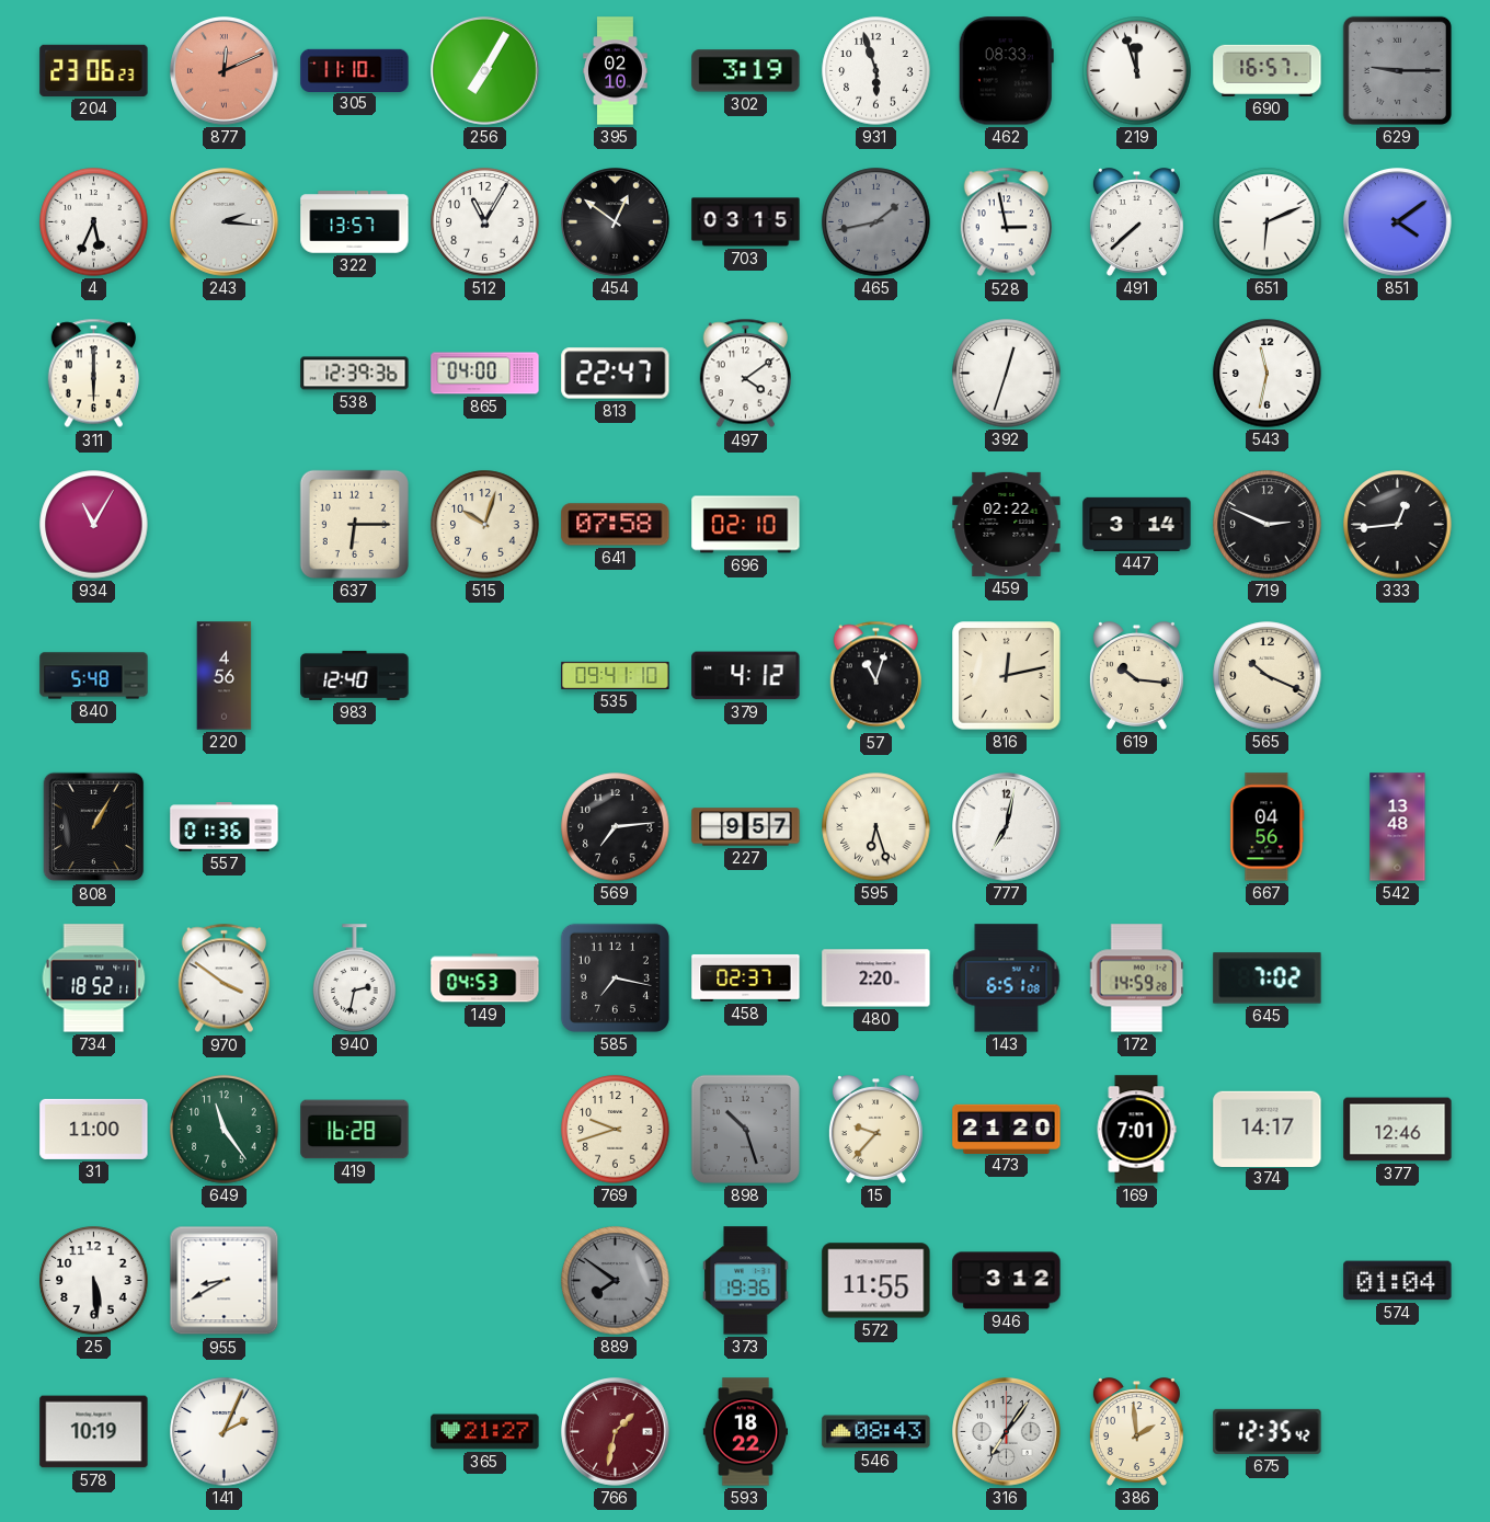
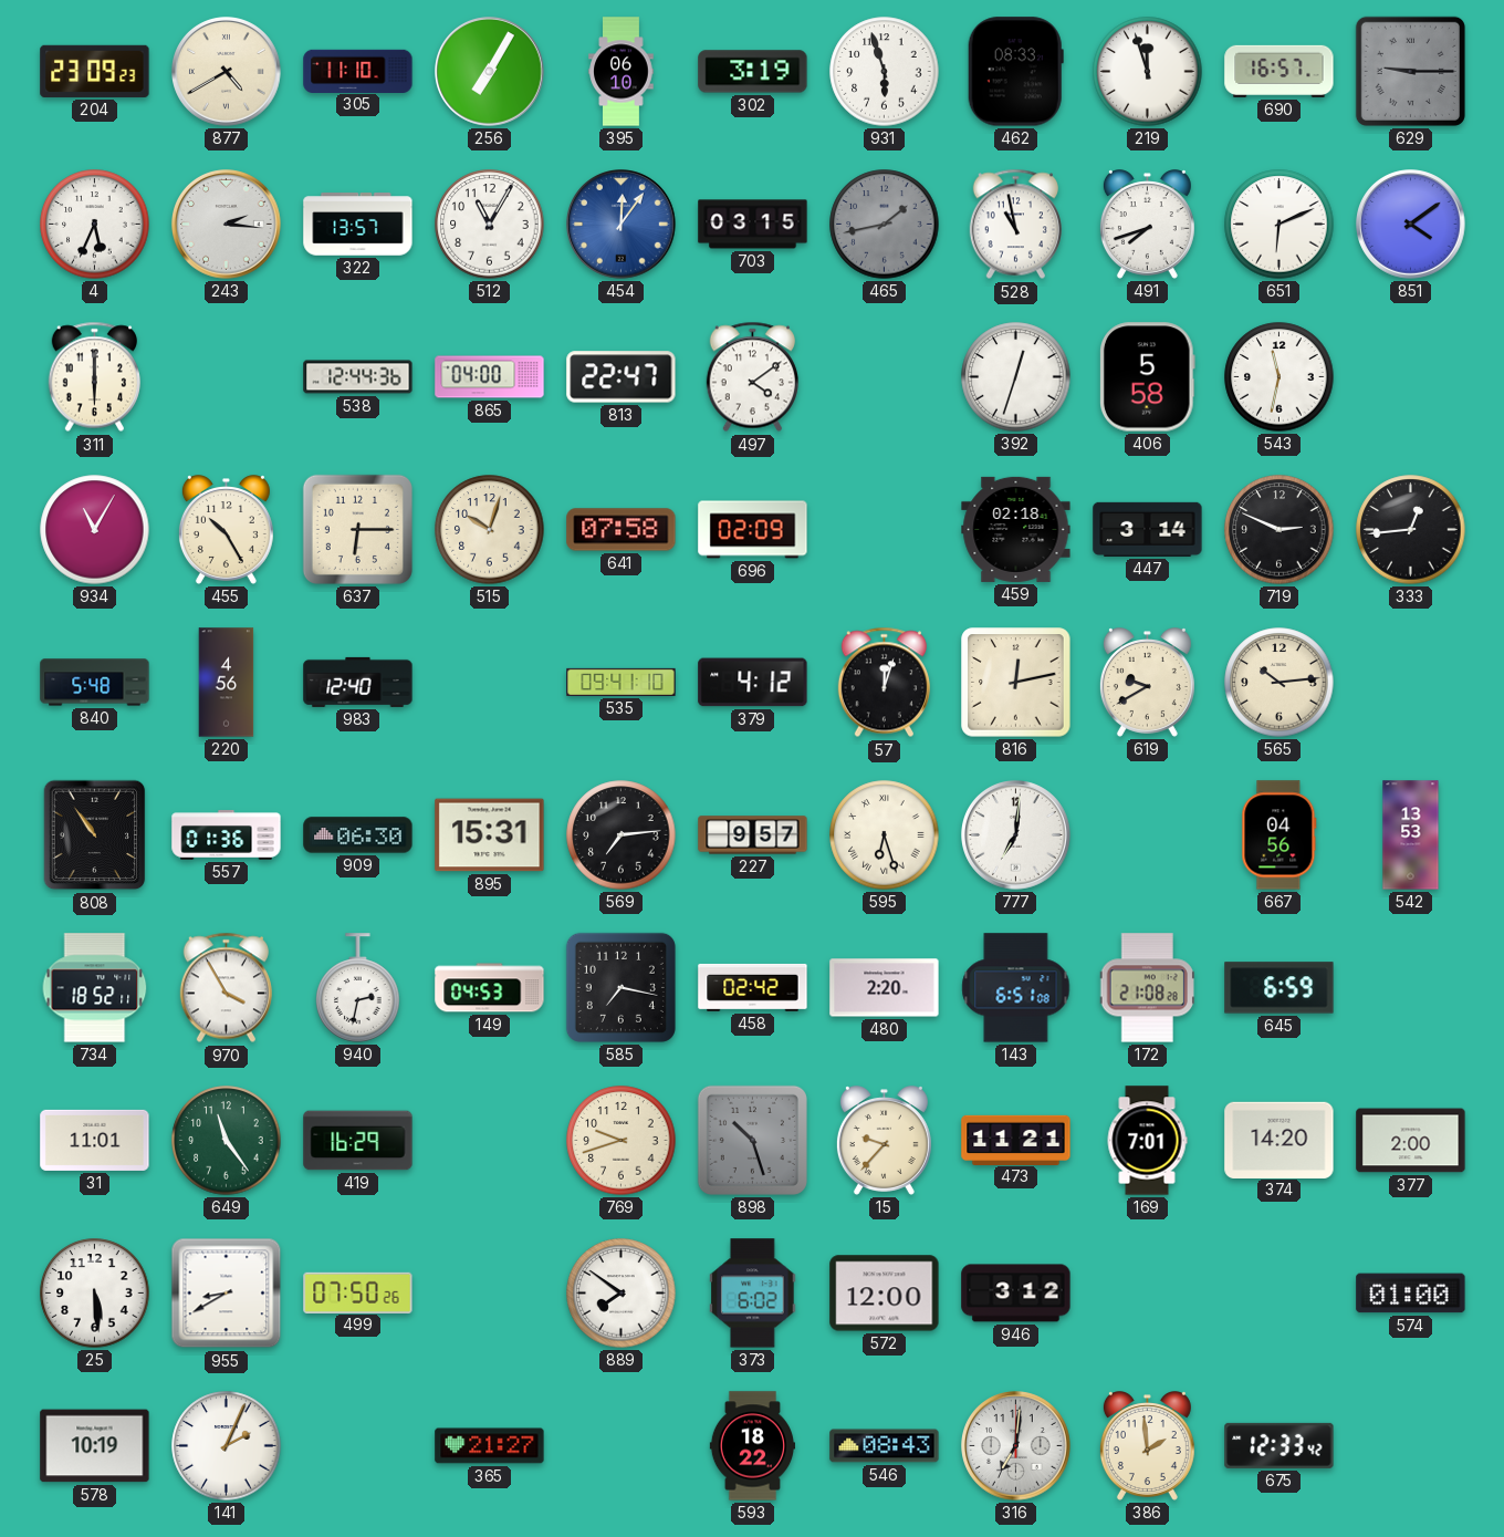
204: 23:06 -> 23:09
877: 12:11 -> 4:40
877 dial: salmon -> cream
395: 02:10 -> 06:10
454: 12:51 -> 12:06
454 dial: black -> blue
528: 2:58 -> 10:58
491: 7:38 -> 7:42
538: 12:39 -> 12:44
406: none -> 5:58
455: none -> 10:25
696: 02:10 -> 02:09
459: 02:22 -> 02:18
57: 11:03 -> 12:03
619: 10:16 -> 9:40
565: 10:19 -> 10:14
808: 1:05 -> 10:54
909: none -> 06:30
895: none -> 15:31
777: 7:02 -> 7:01
542: 13:48 -> 13:53
970: 3:51 -> 3:55
458: 02:37 -> 02:42
172: 14:59 -> 21:08
645: 7:02 -> 6:59
31: 11:00 -> 11:01
419: 16:28 -> 16:29
473: 21:20 -> 11:21
374: 14:17 -> 14:20
377: 12:46 -> 2:00
499: none -> 07:50
889 dial: grey -> white
373: 19:36 -> 6:02
572: 11:55 -> 12:00
574: 01:04 -> 01:00
766: 1:32 -> none
316: 7:06 -> 7:01
675: 12:35 -> 12:33
